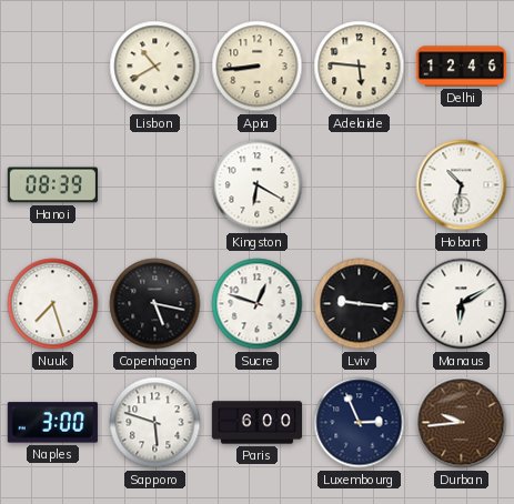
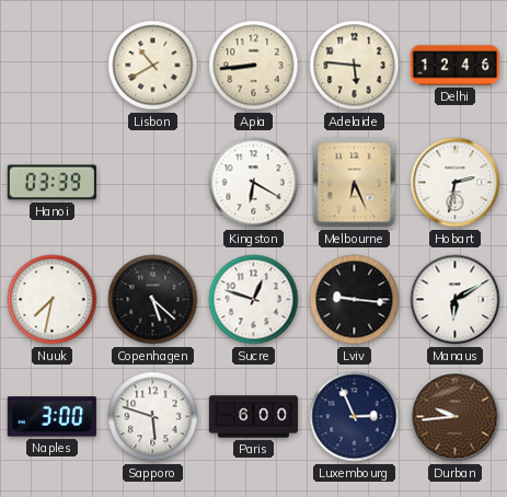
Hanoi: 08:39 -> 03:39
Melbourne: none -> 6:26
Hobart: 10:32 -> 2:32
Nuuk: 7:27 -> 7:32
Copenhagen: 5:17 -> 5:22
